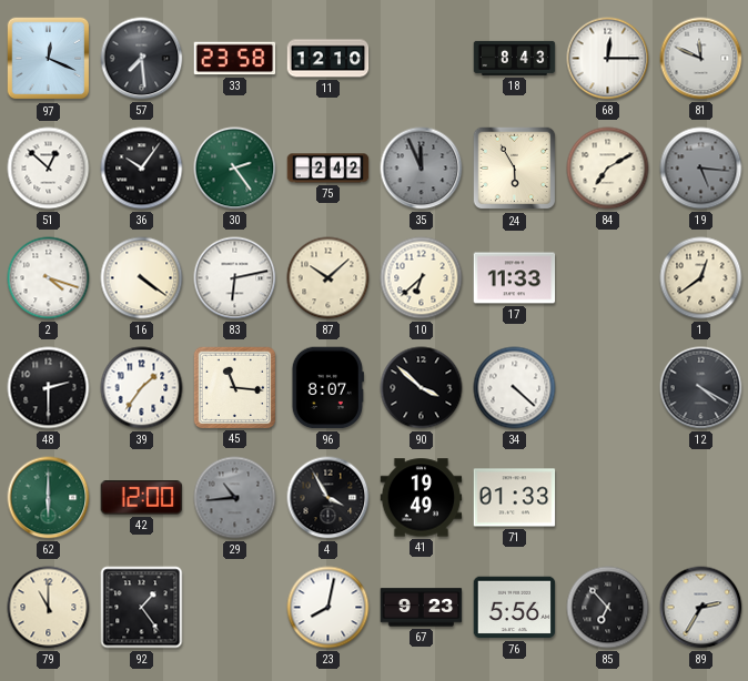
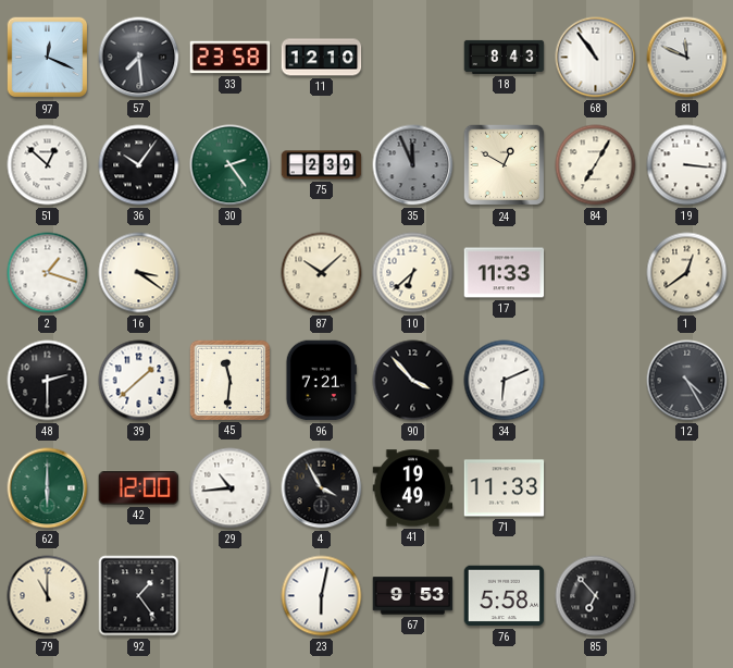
68: 12:15 -> 10:54
75: 2:42 -> 2:39
24: 5:55 -> 12:50
84: 7:10 -> 7:05
19: 5:16 -> 3:16
19 dial: grey -> white
2: 4:18 -> 1:18
16: 4:21 -> 3:21
83: 6:13 -> none
39: 1:36 -> 1:38
45: 11:16 -> 11:31
96: 8:07 -> 7:21
90: 3:52 -> 3:53
34: 4:22 -> 6:11
12: 4:20 -> 4:25
29 dial: grey -> white
71: 01:33 -> 11:33
23: 8:02 -> 6:02
67: 9:23 -> 9:53
76: 5:56 -> 5:58
89: 2:35 -> none
